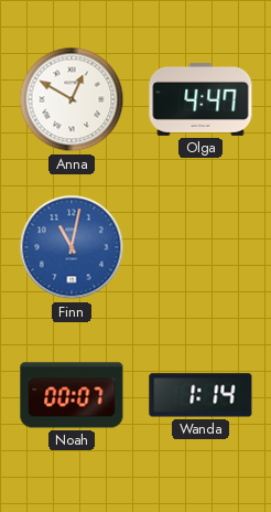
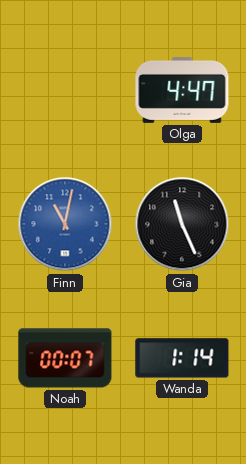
Anna: 12:50 -> none
Gia: none -> 11:26
